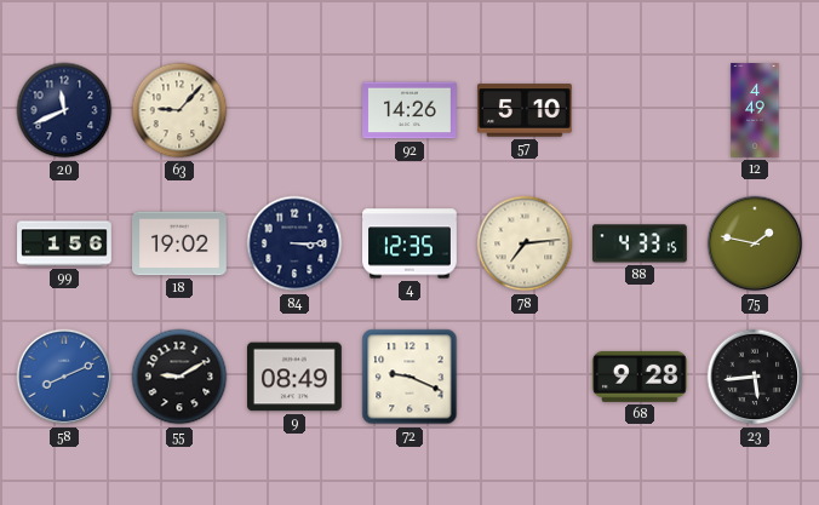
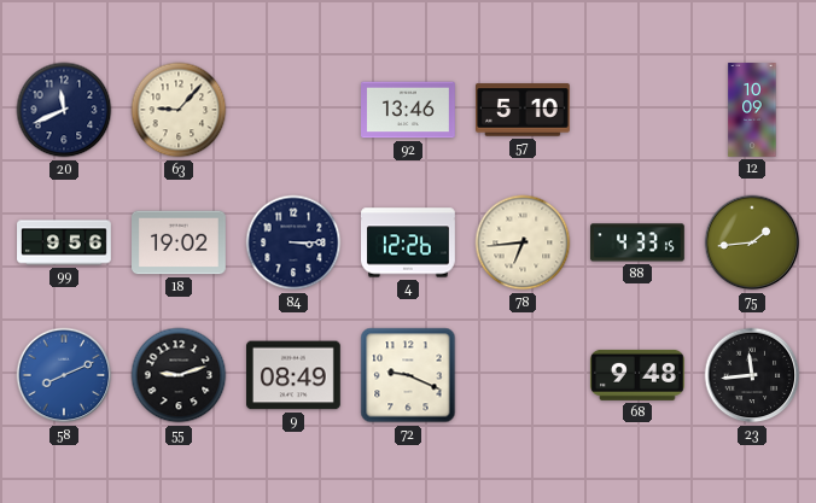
92: 14:26 -> 13:46
12: 4:49 -> 10:09
99: 1:56 -> 9:56
4: 12:35 -> 12:26
78: 7:14 -> 6:44
75: 1:47 -> 1:44
55: 9:10 -> 9:12
68: 9:28 -> 9:48
23: 5:44 -> 11:44
